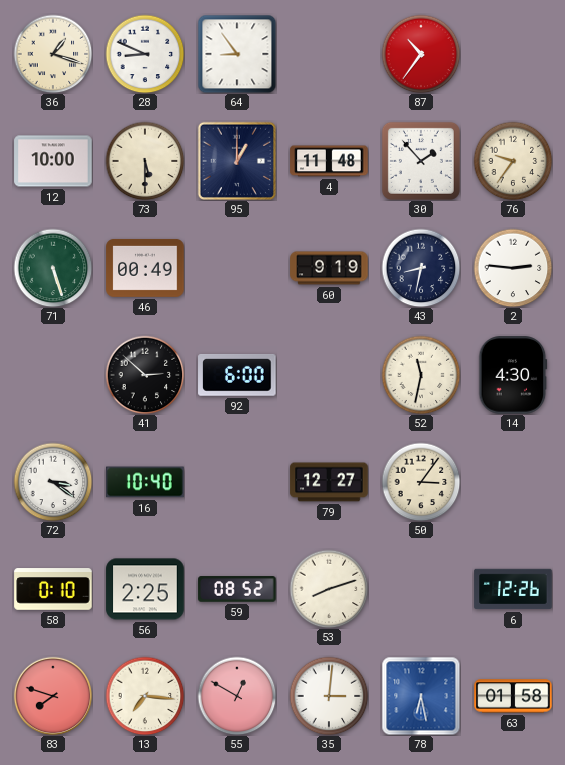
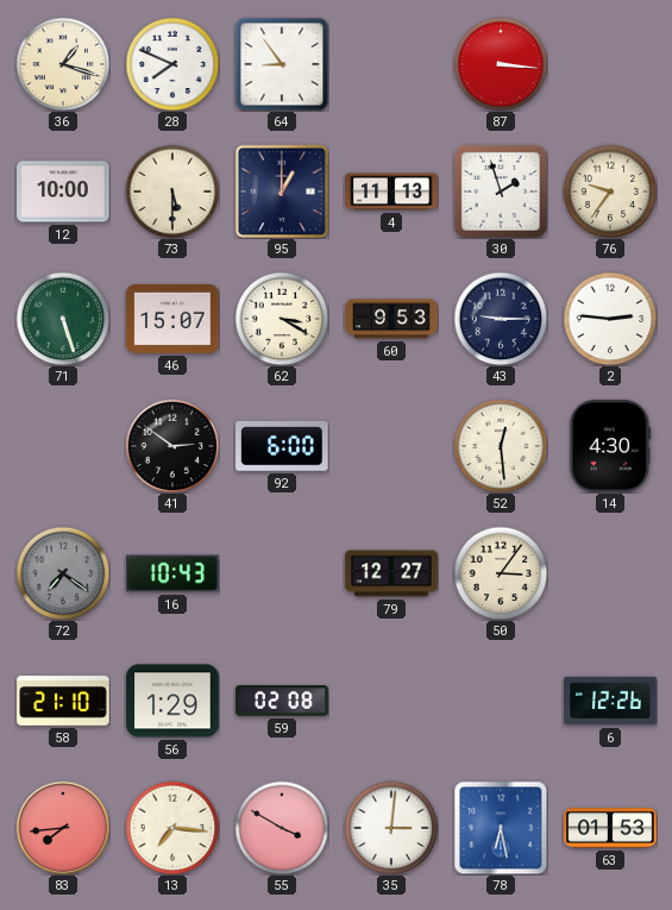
28: 8:49 -> 7:49
87: 10:36 -> 3:16
4: 11:48 -> 11:13
30: 1:53 -> 1:57
46: 00:49 -> 15:07
62: none -> 3:20
60: 9:19 -> 9:53
43: 8:32 -> 9:15
41: 2:52 -> 2:51
52: 11:32 -> 12:29
72: 3:21 -> 7:21
72 dial: white -> grey
16: 10:40 -> 10:43
58: 0:10 -> 21:10
56: 2:25 -> 1:29
59: 08:52 -> 02:08
53: 8:12 -> none
83: 7:48 -> 7:44
55: 12:50 -> 3:50
63: 01:58 -> 01:53
